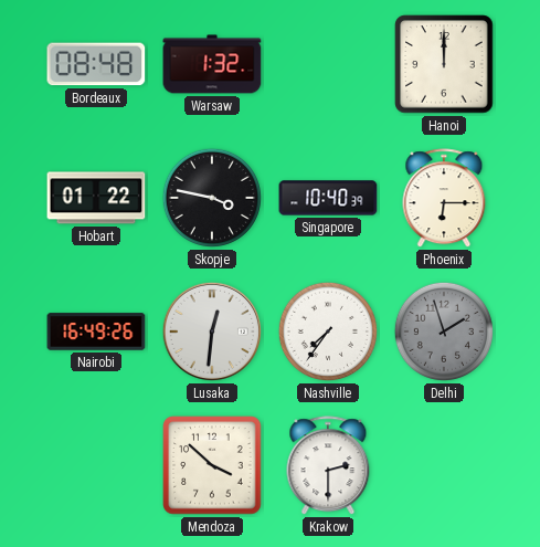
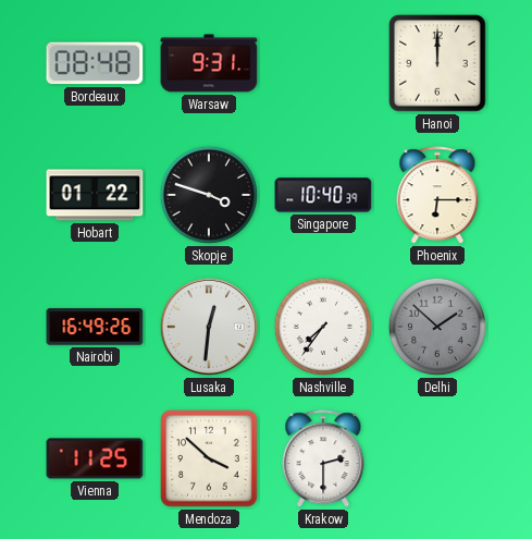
Warsaw: 1:32 -> 9:31
Skopje: 3:47 -> 3:48
Delhi: 1:57 -> 1:52
Vienna: none -> 11:25
